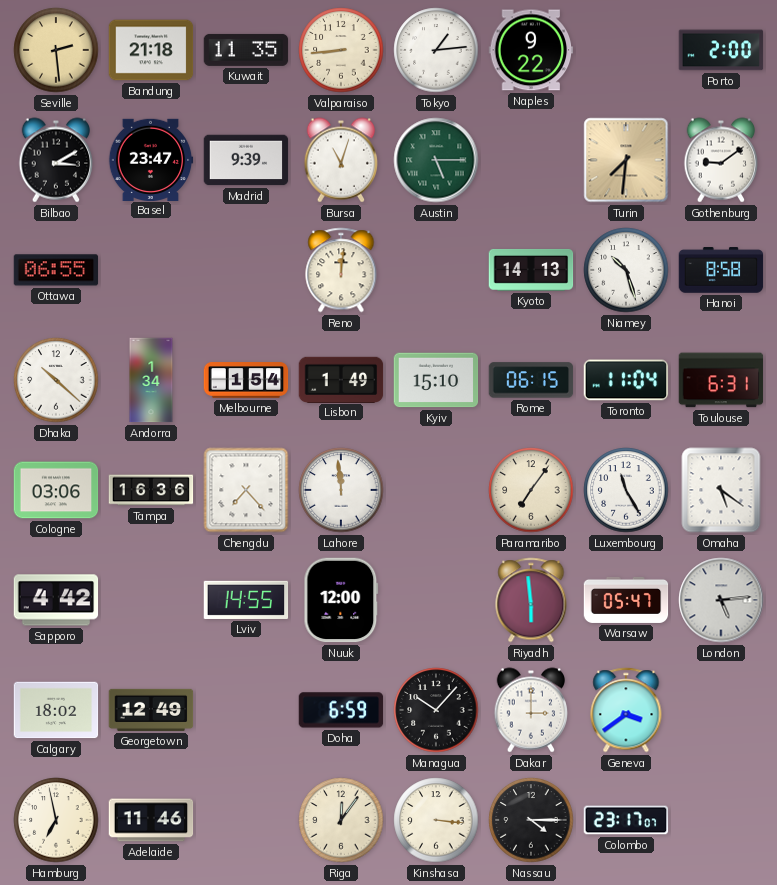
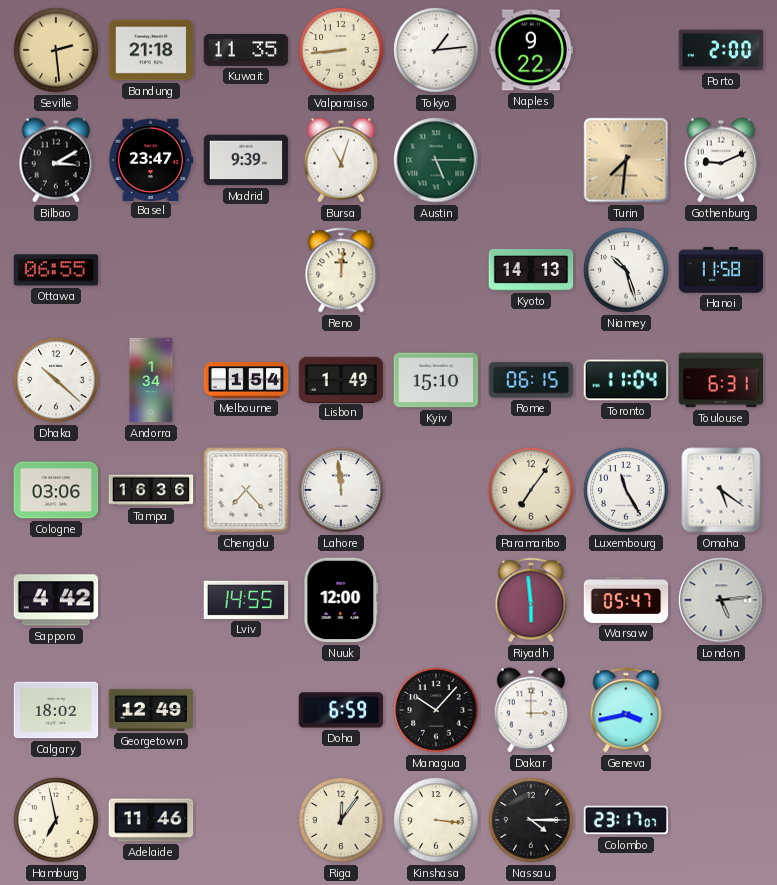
Gothenburg: 9:09 -> 9:11
Hanoi: 8:58 -> 11:58
Geneva: 3:39 -> 3:43
